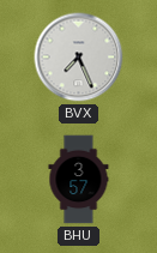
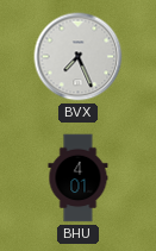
BHU: 3:57 -> 4:01
